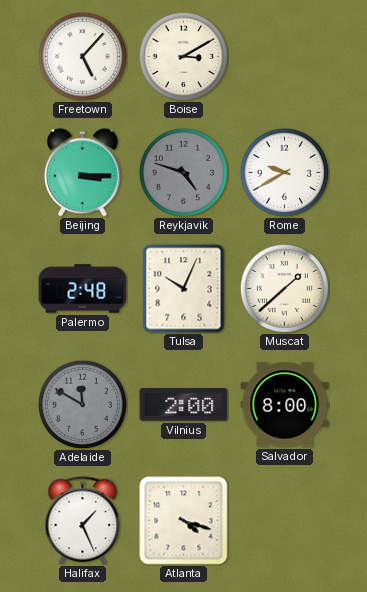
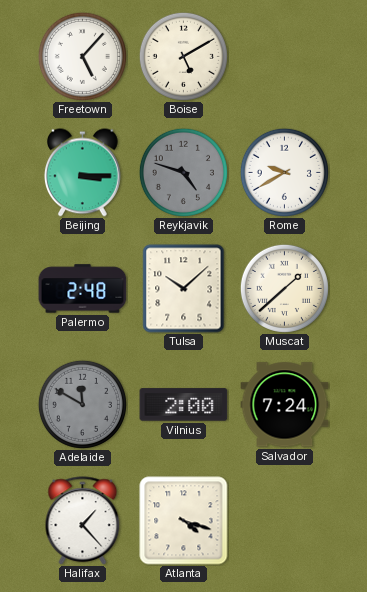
Boise: 3:10 -> 5:10
Tulsa: 10:04 -> 10:08
Salvador: 8:00 -> 7:24
Halifax: 1:26 -> 1:23
